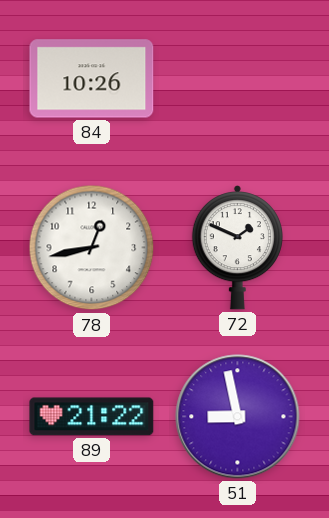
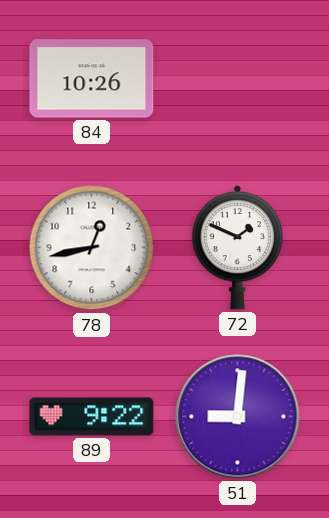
89: 21:22 -> 9:22
51: 8:58 -> 9:01
